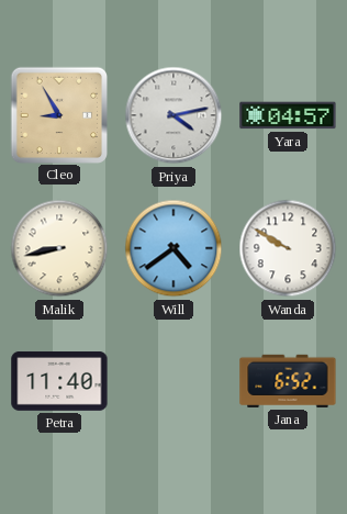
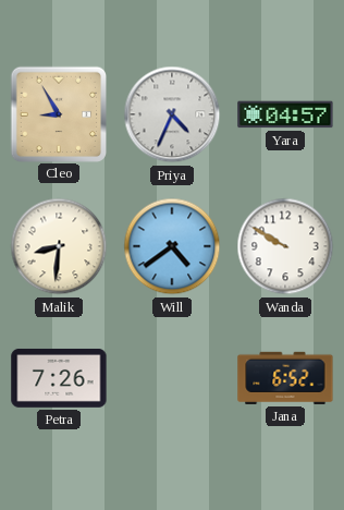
Priya: 4:13 -> 4:34
Malik: 8:43 -> 8:31
Petra: 11:40 -> 7:26
